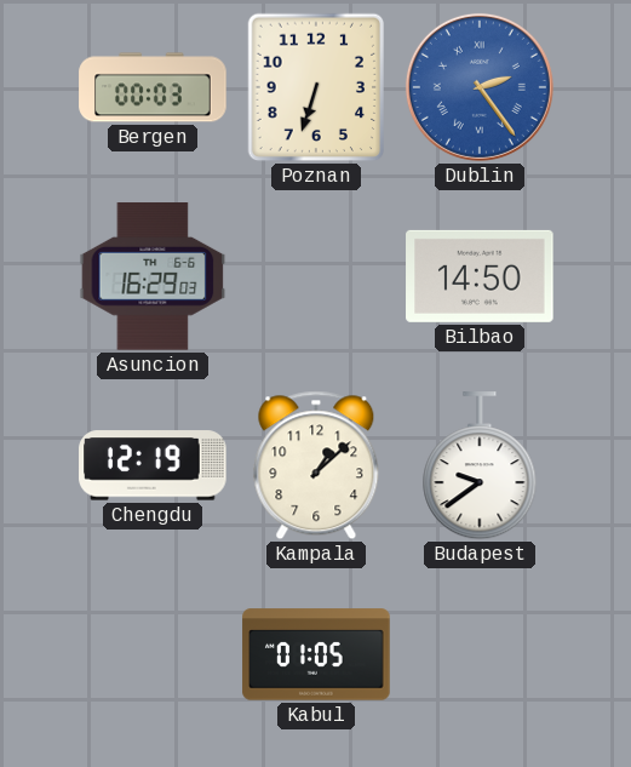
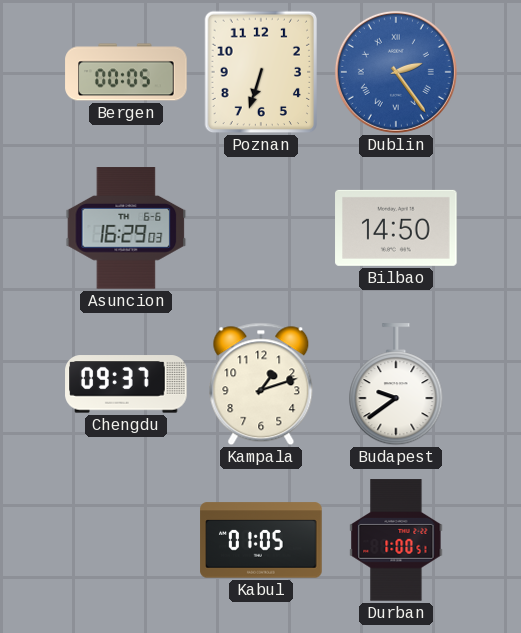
Bergen: 00:03 -> 00:05
Chengdu: 12:19 -> 09:37
Kampala: 1:08 -> 1:12
Durban: none -> 1:00
